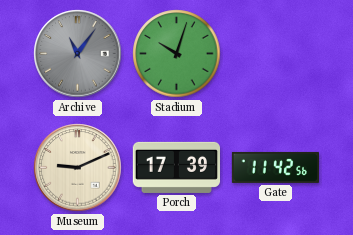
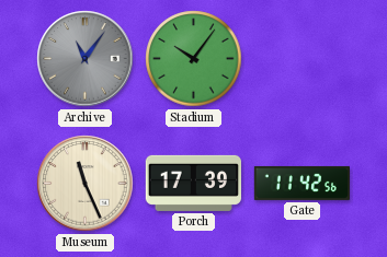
Stadium: 10:03 -> 10:06
Museum: 9:11 -> 11:26
